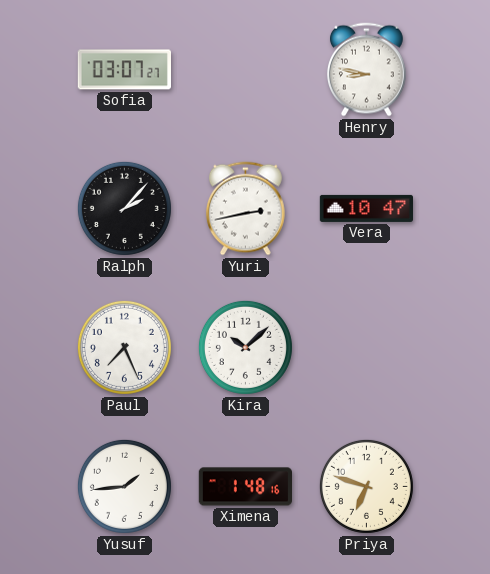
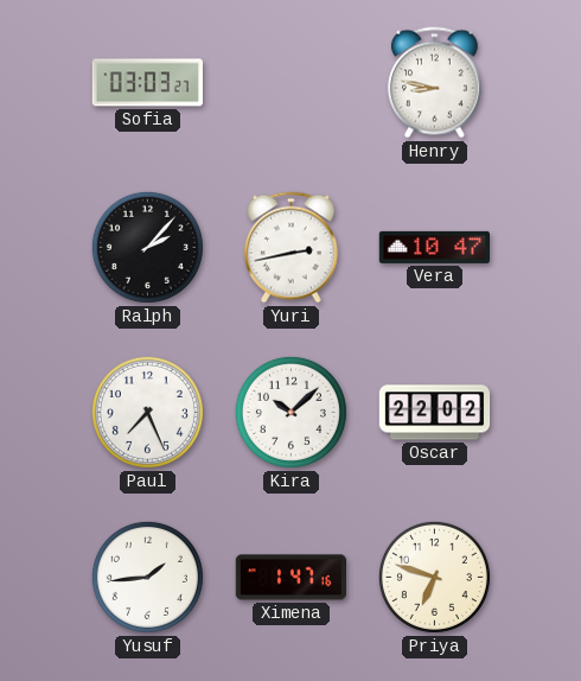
Sofia: 03:07 -> 03:03
Oscar: none -> 22:02
Ximena: 1:48 -> 1:47
